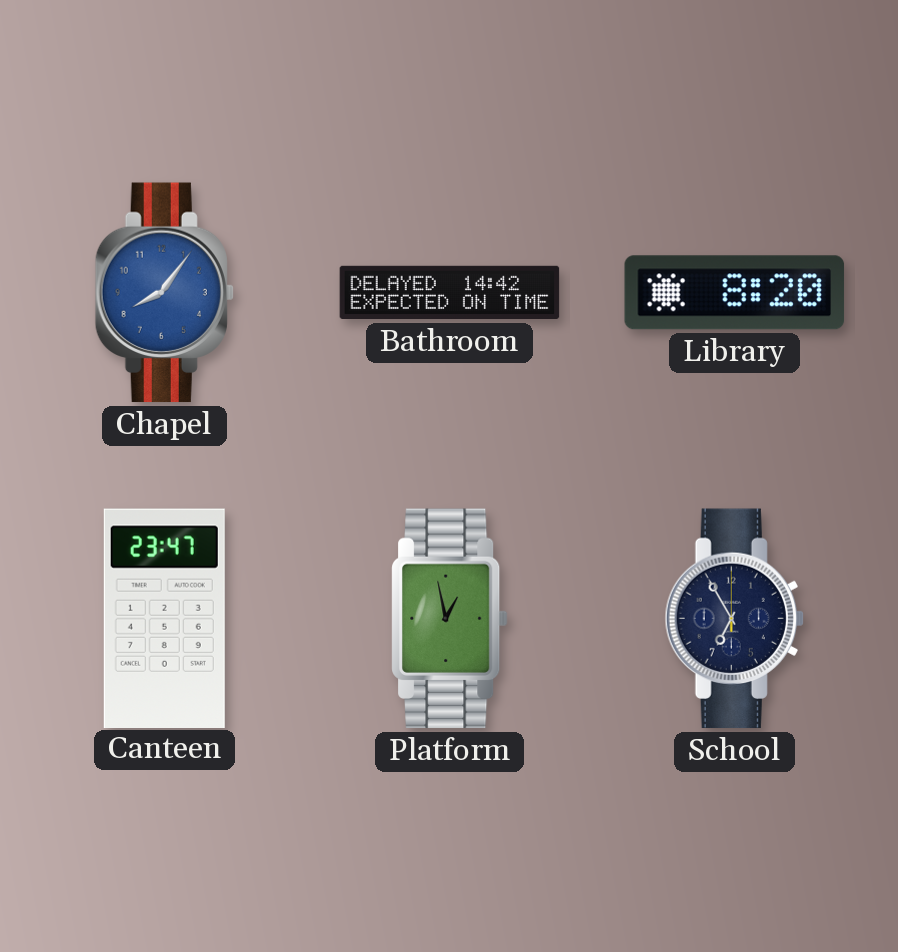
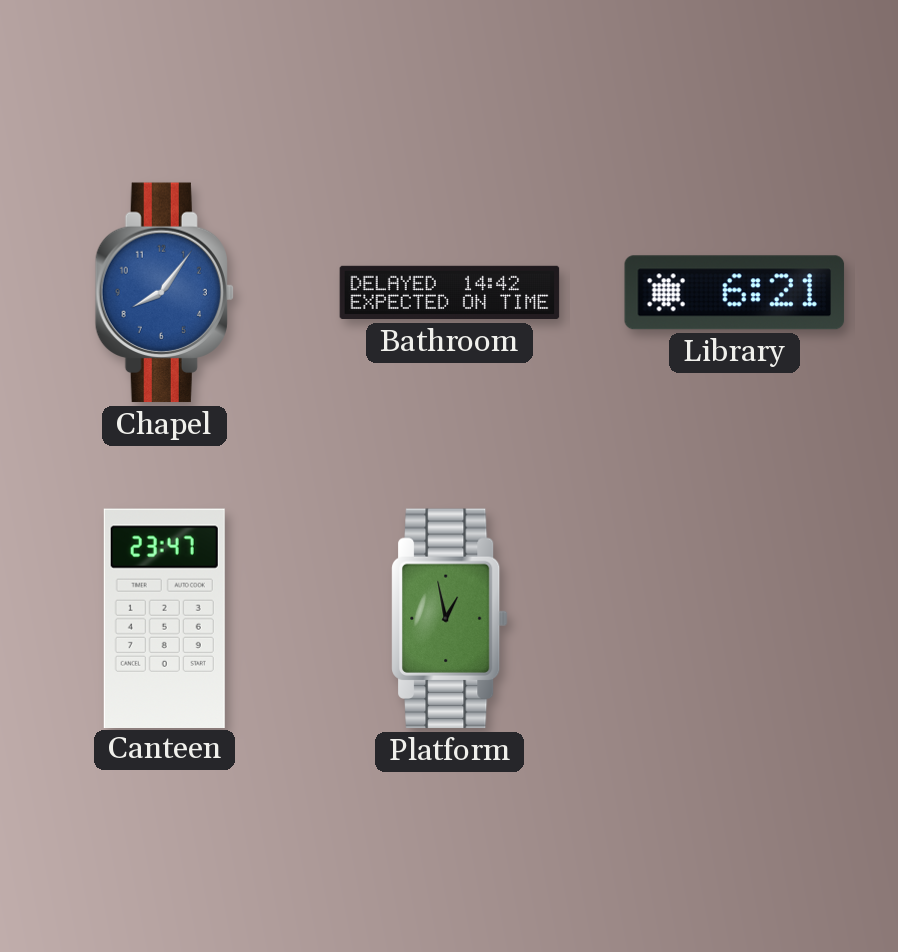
Library: 8:20 -> 6:21
School: 6:55 -> none
